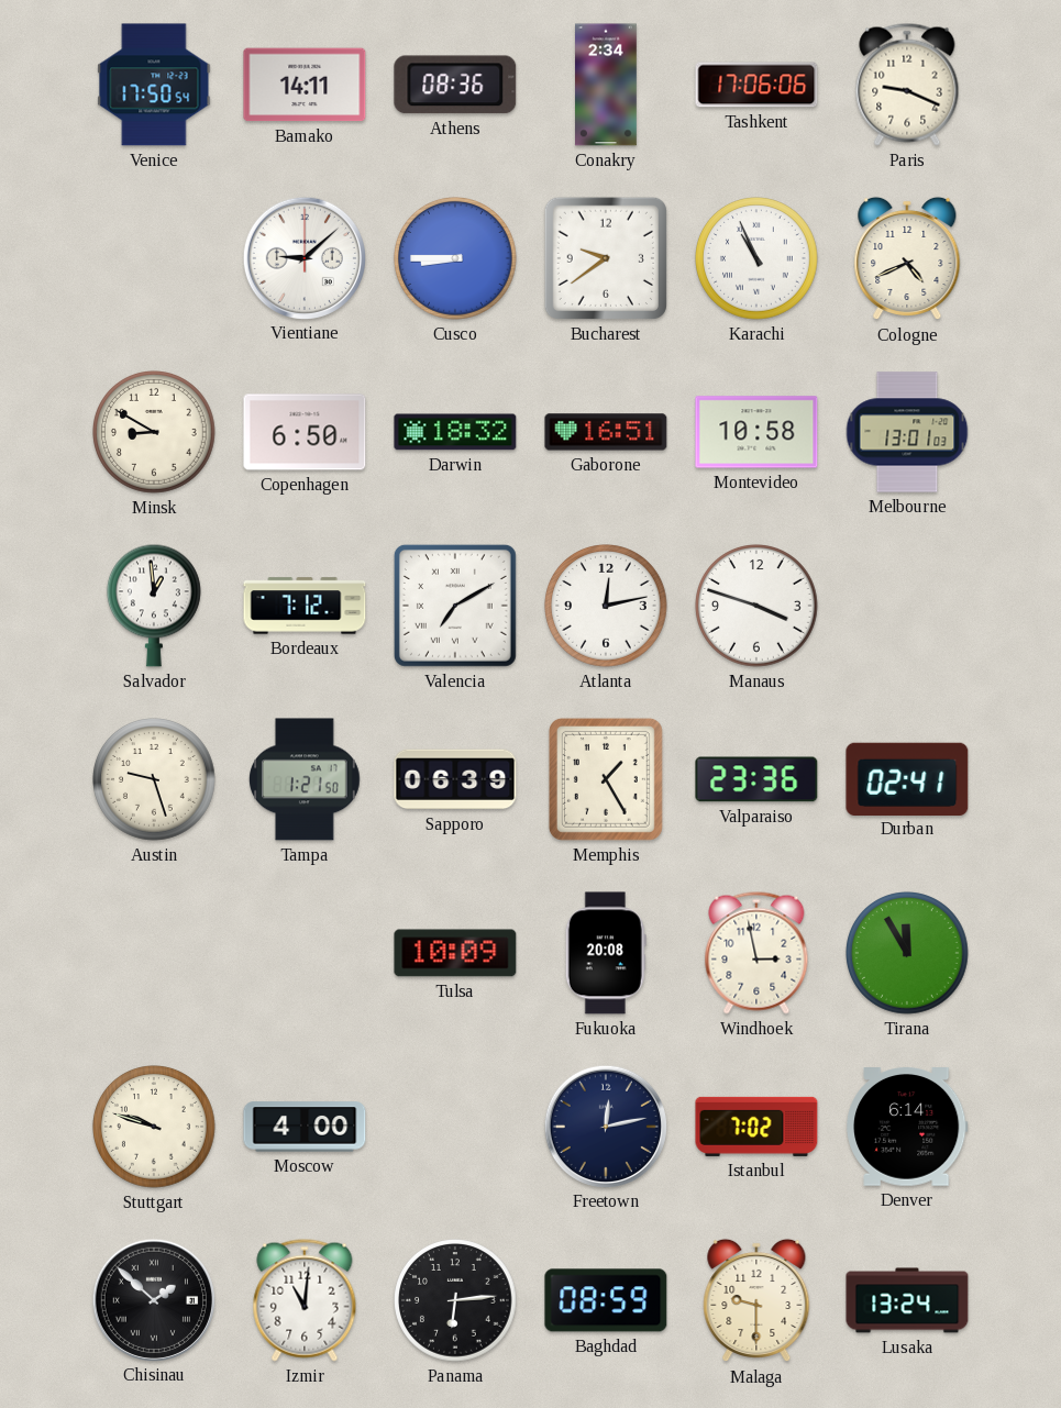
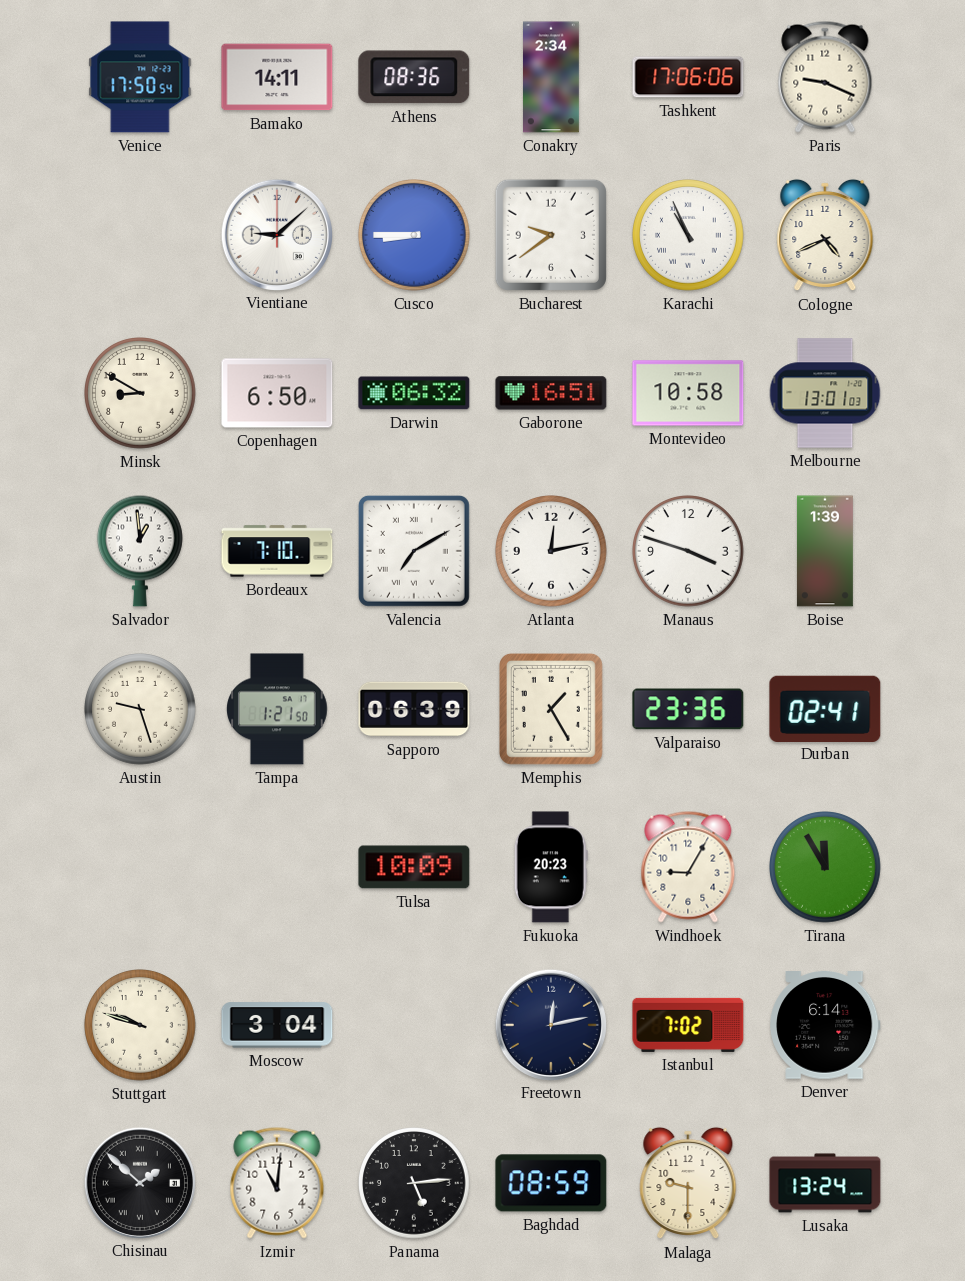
Darwin: 18:32 -> 06:32
Bordeaux: 7:12 -> 7:10
Boise: none -> 1:39
Fukuoka: 20:08 -> 20:23
Windhoek: 2:58 -> 9:05
Moscow: 4:00 -> 3:04
Panama: 6:14 -> 5:14
